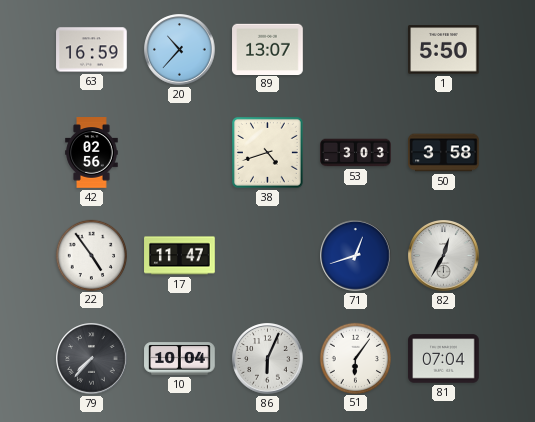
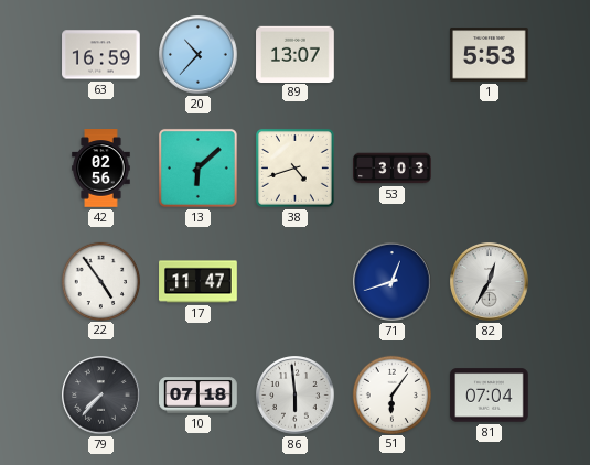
1: 5:50 -> 5:53
13: none -> 6:08
50: 3:58 -> none
10: 10:04 -> 07:18
86: 6:04 -> 5:59
